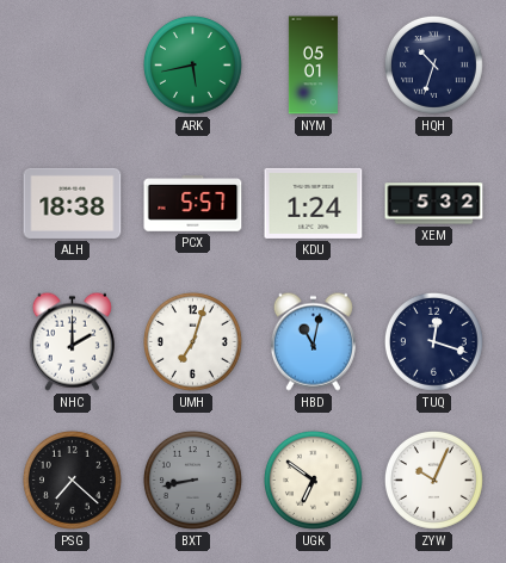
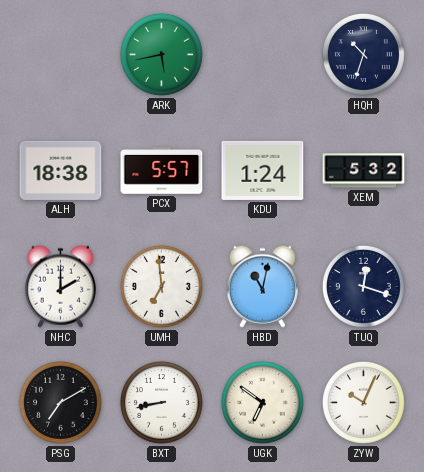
NYM: 05:01 -> none
UMH: 7:03 -> 6:59
PSG: 7:22 -> 7:10
BXT dial: grey -> white
